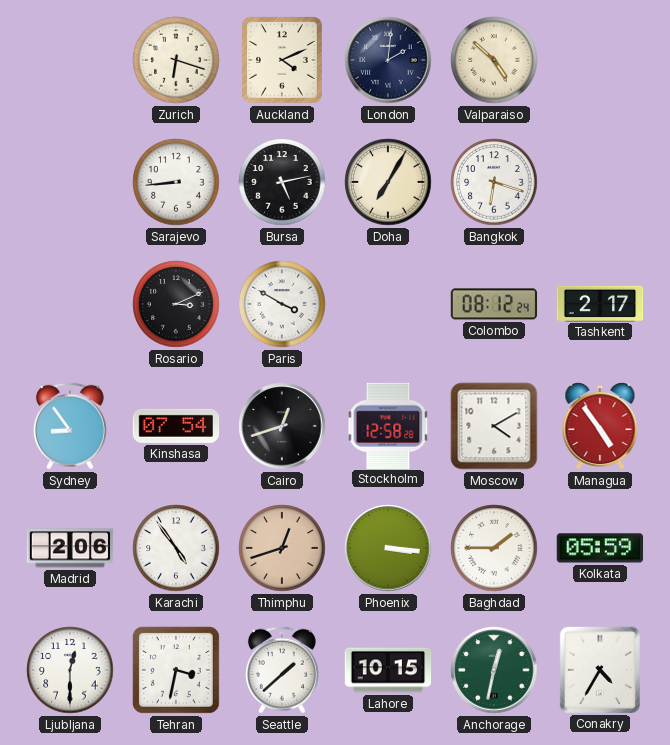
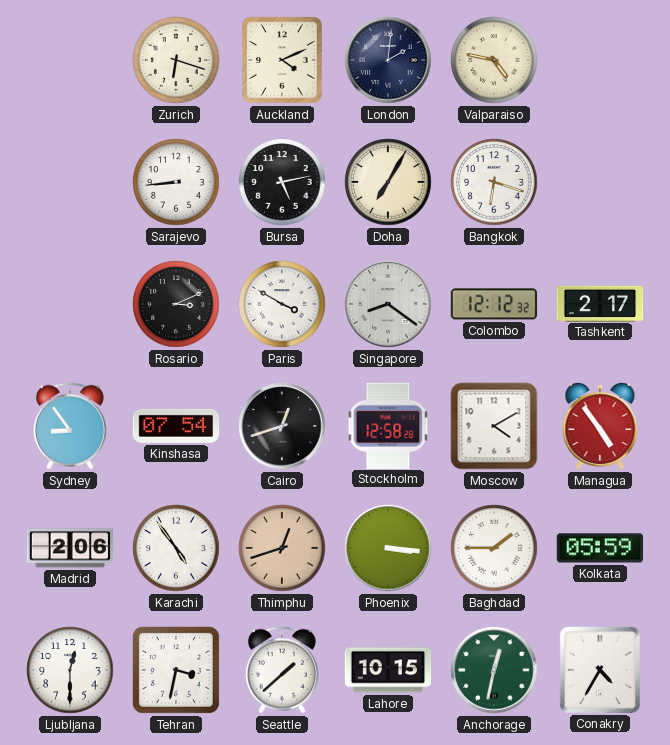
Valparaiso: 4:52 -> 4:47
Singapore: none -> 8:21
Colombo: 08:12 -> 12:12
